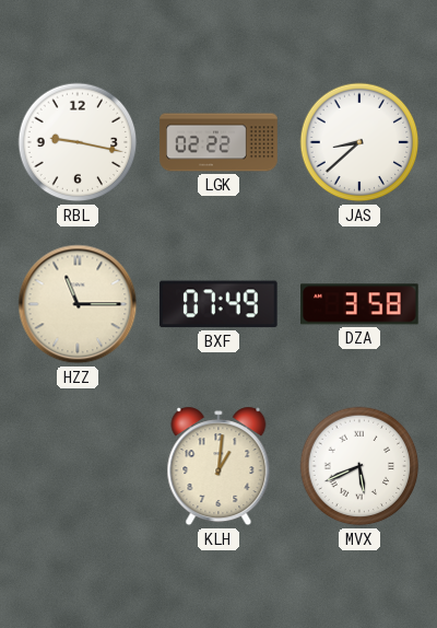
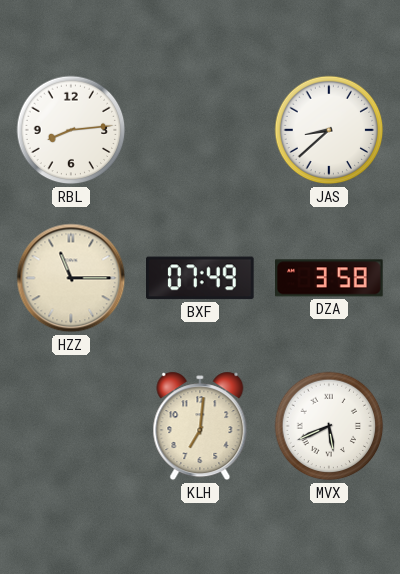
RBL: 9:17 -> 8:14
LGK: 02:22 -> none
KLH: 1:01 -> 7:01
